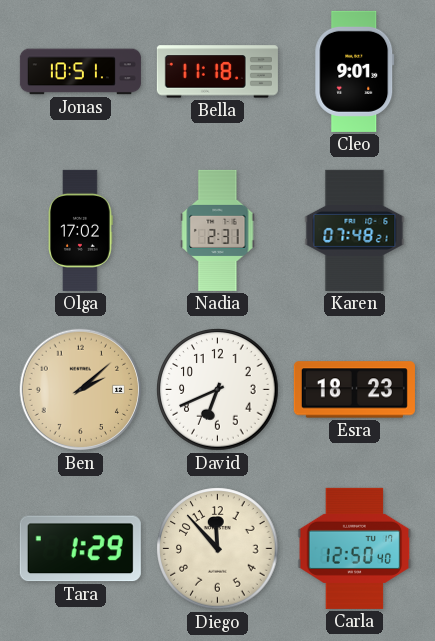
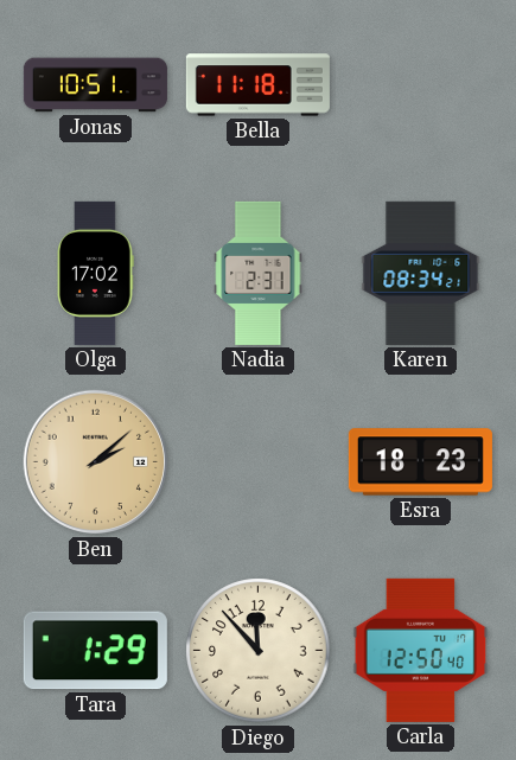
Cleo: 9:01 -> none
Karen: 07:48 -> 08:34
David: 6:41 -> none
